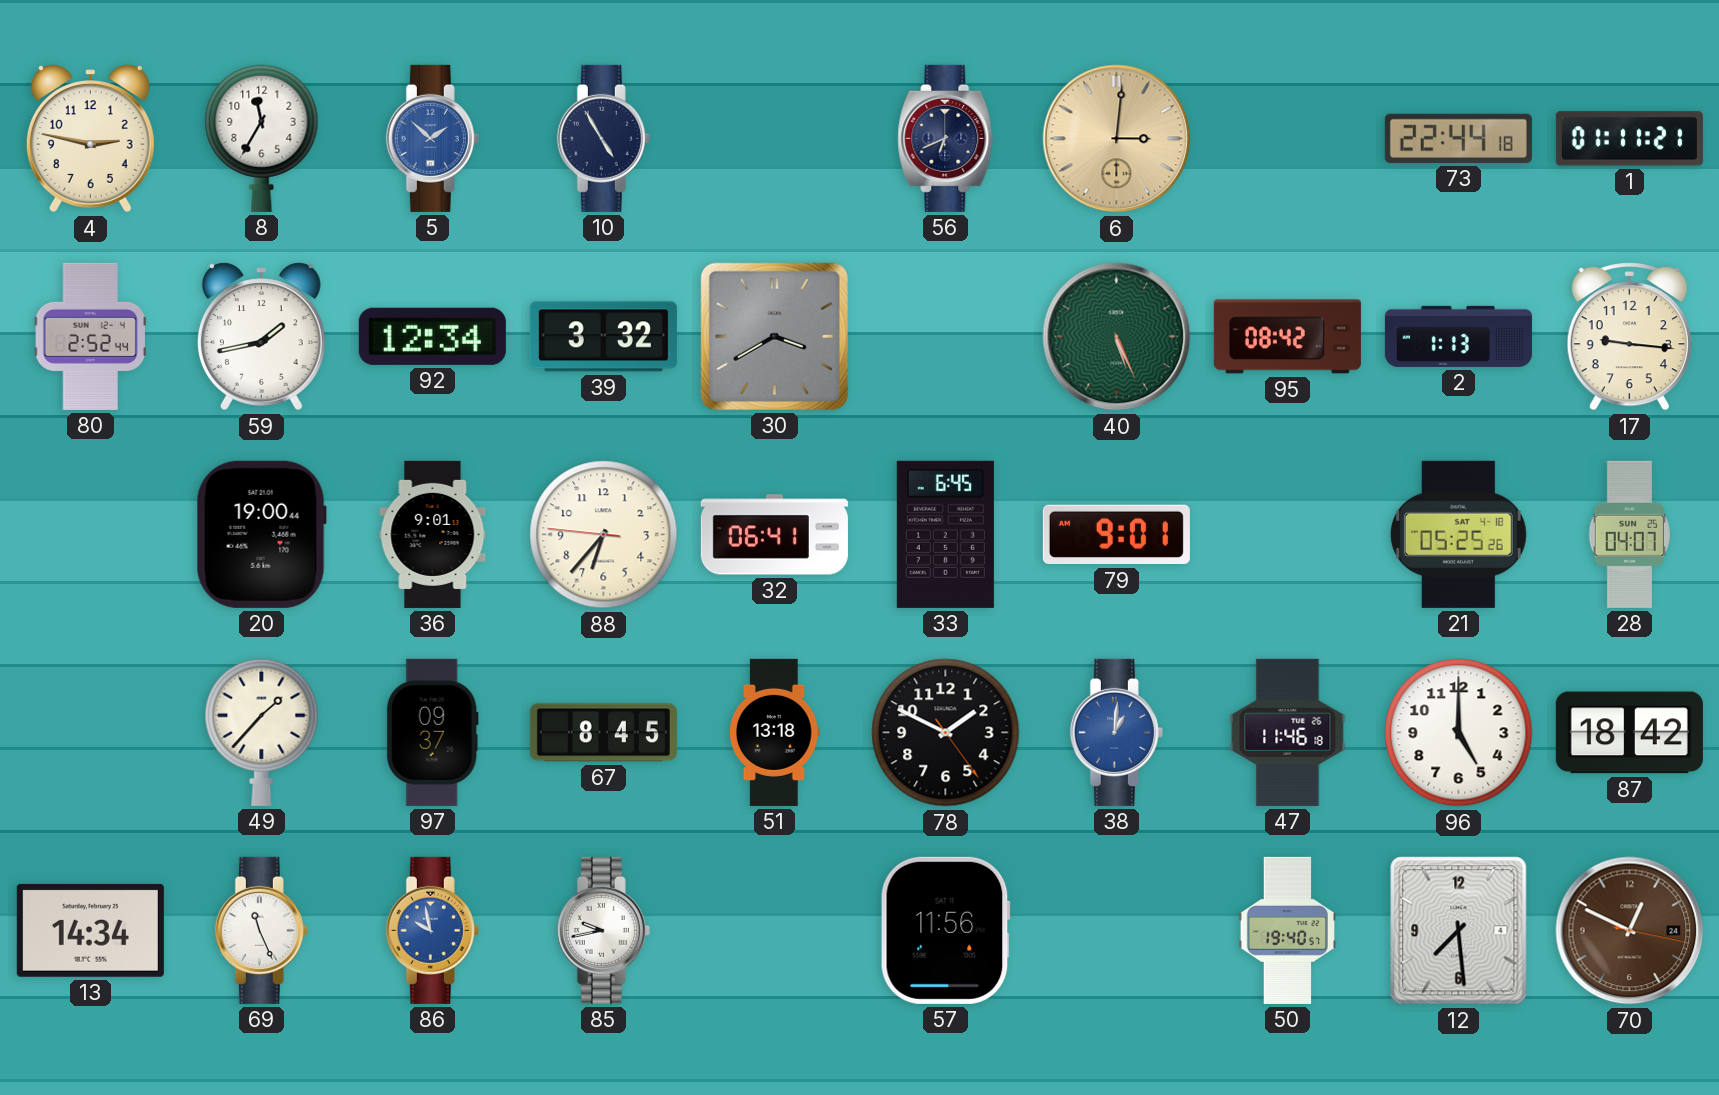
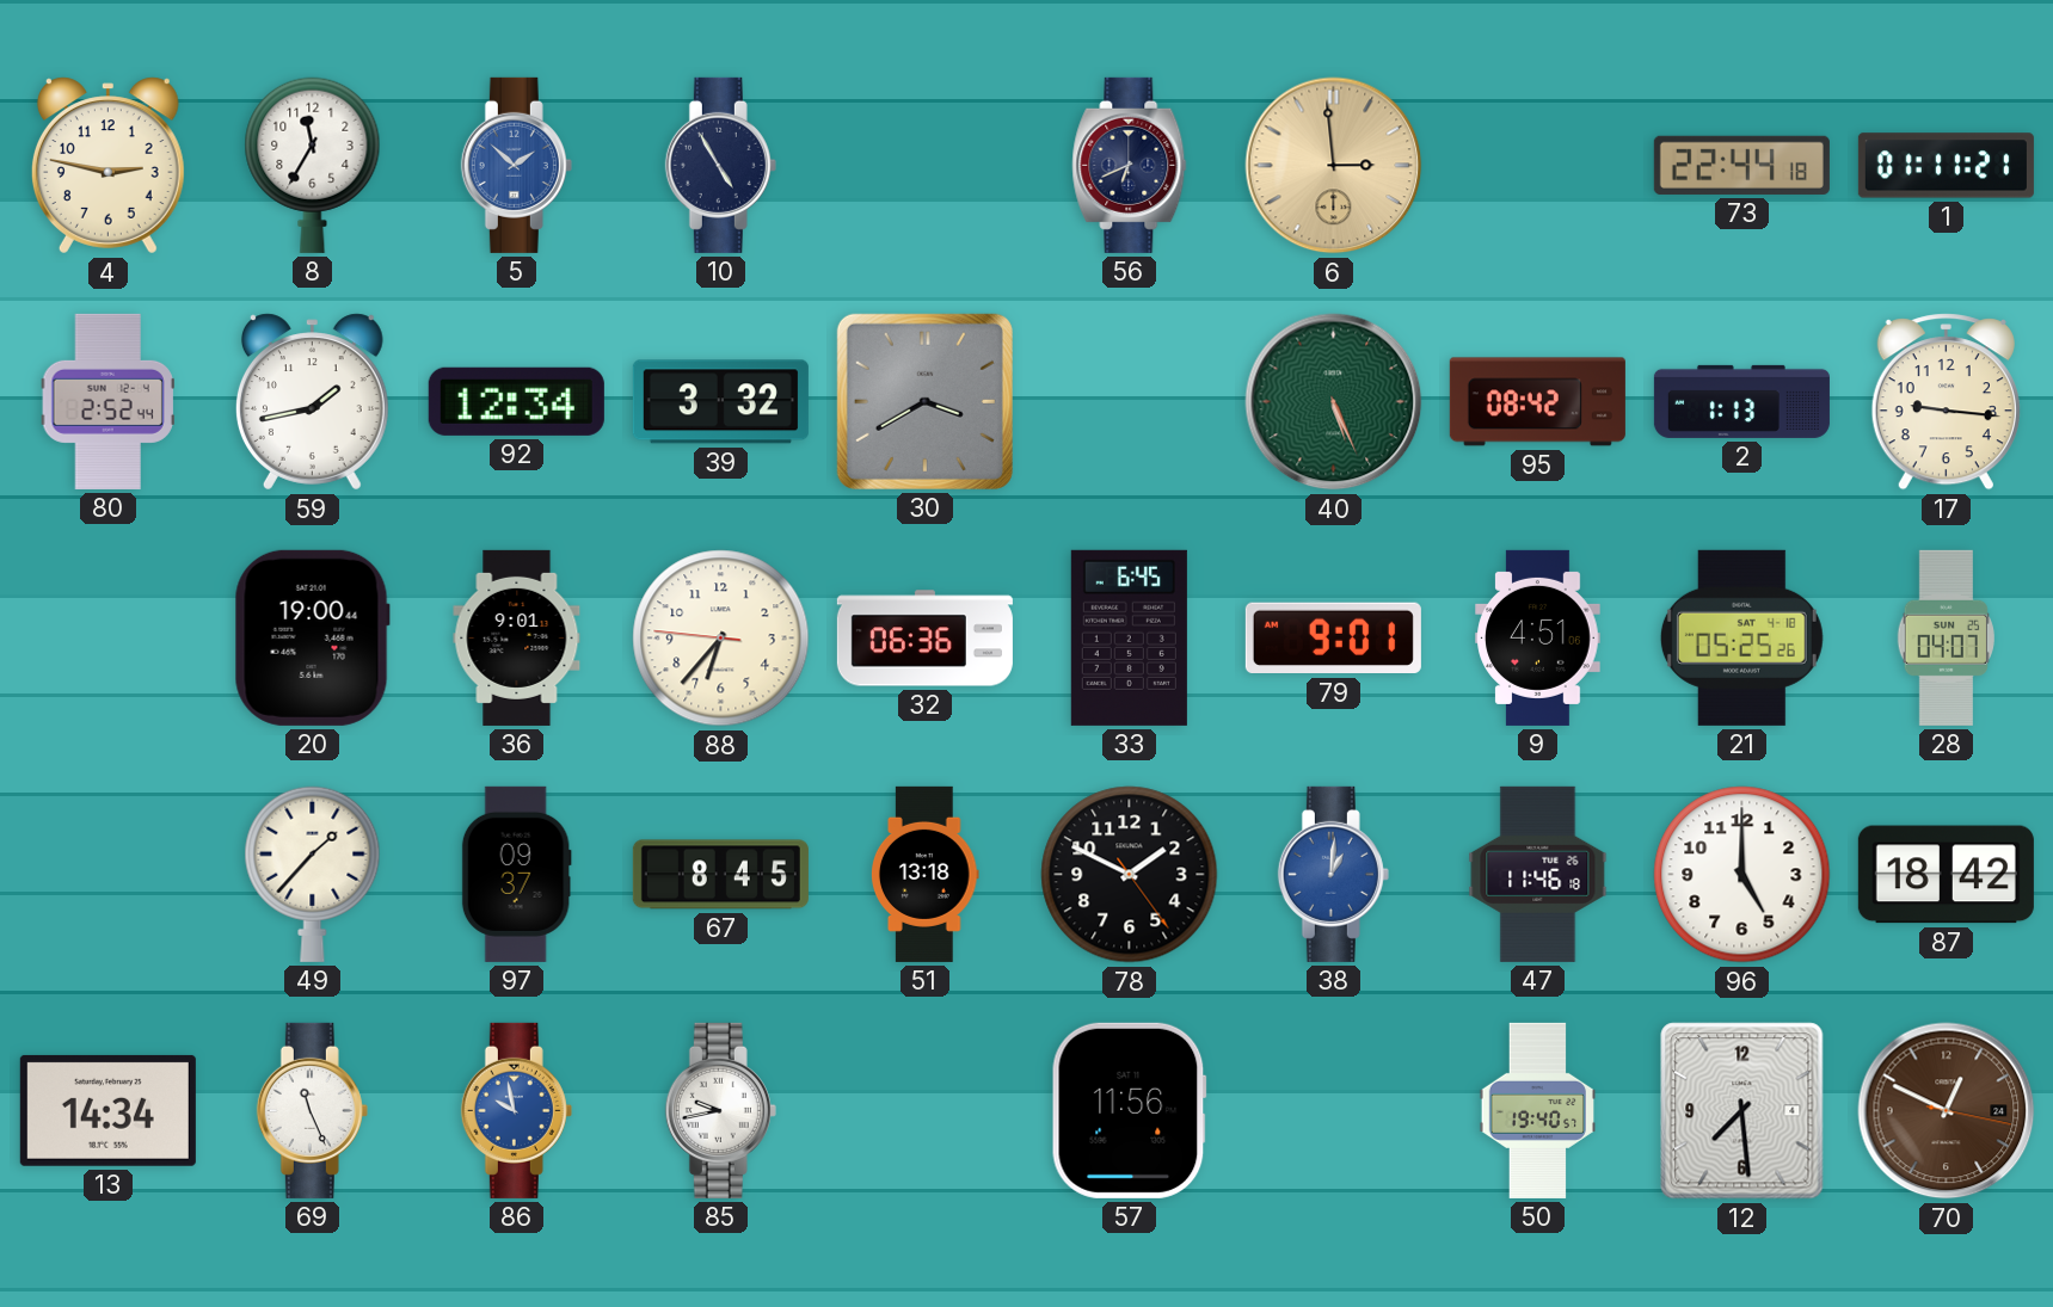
6: 3:01 -> 2:59
32: 06:41 -> 06:36
9: none -> 4:51
